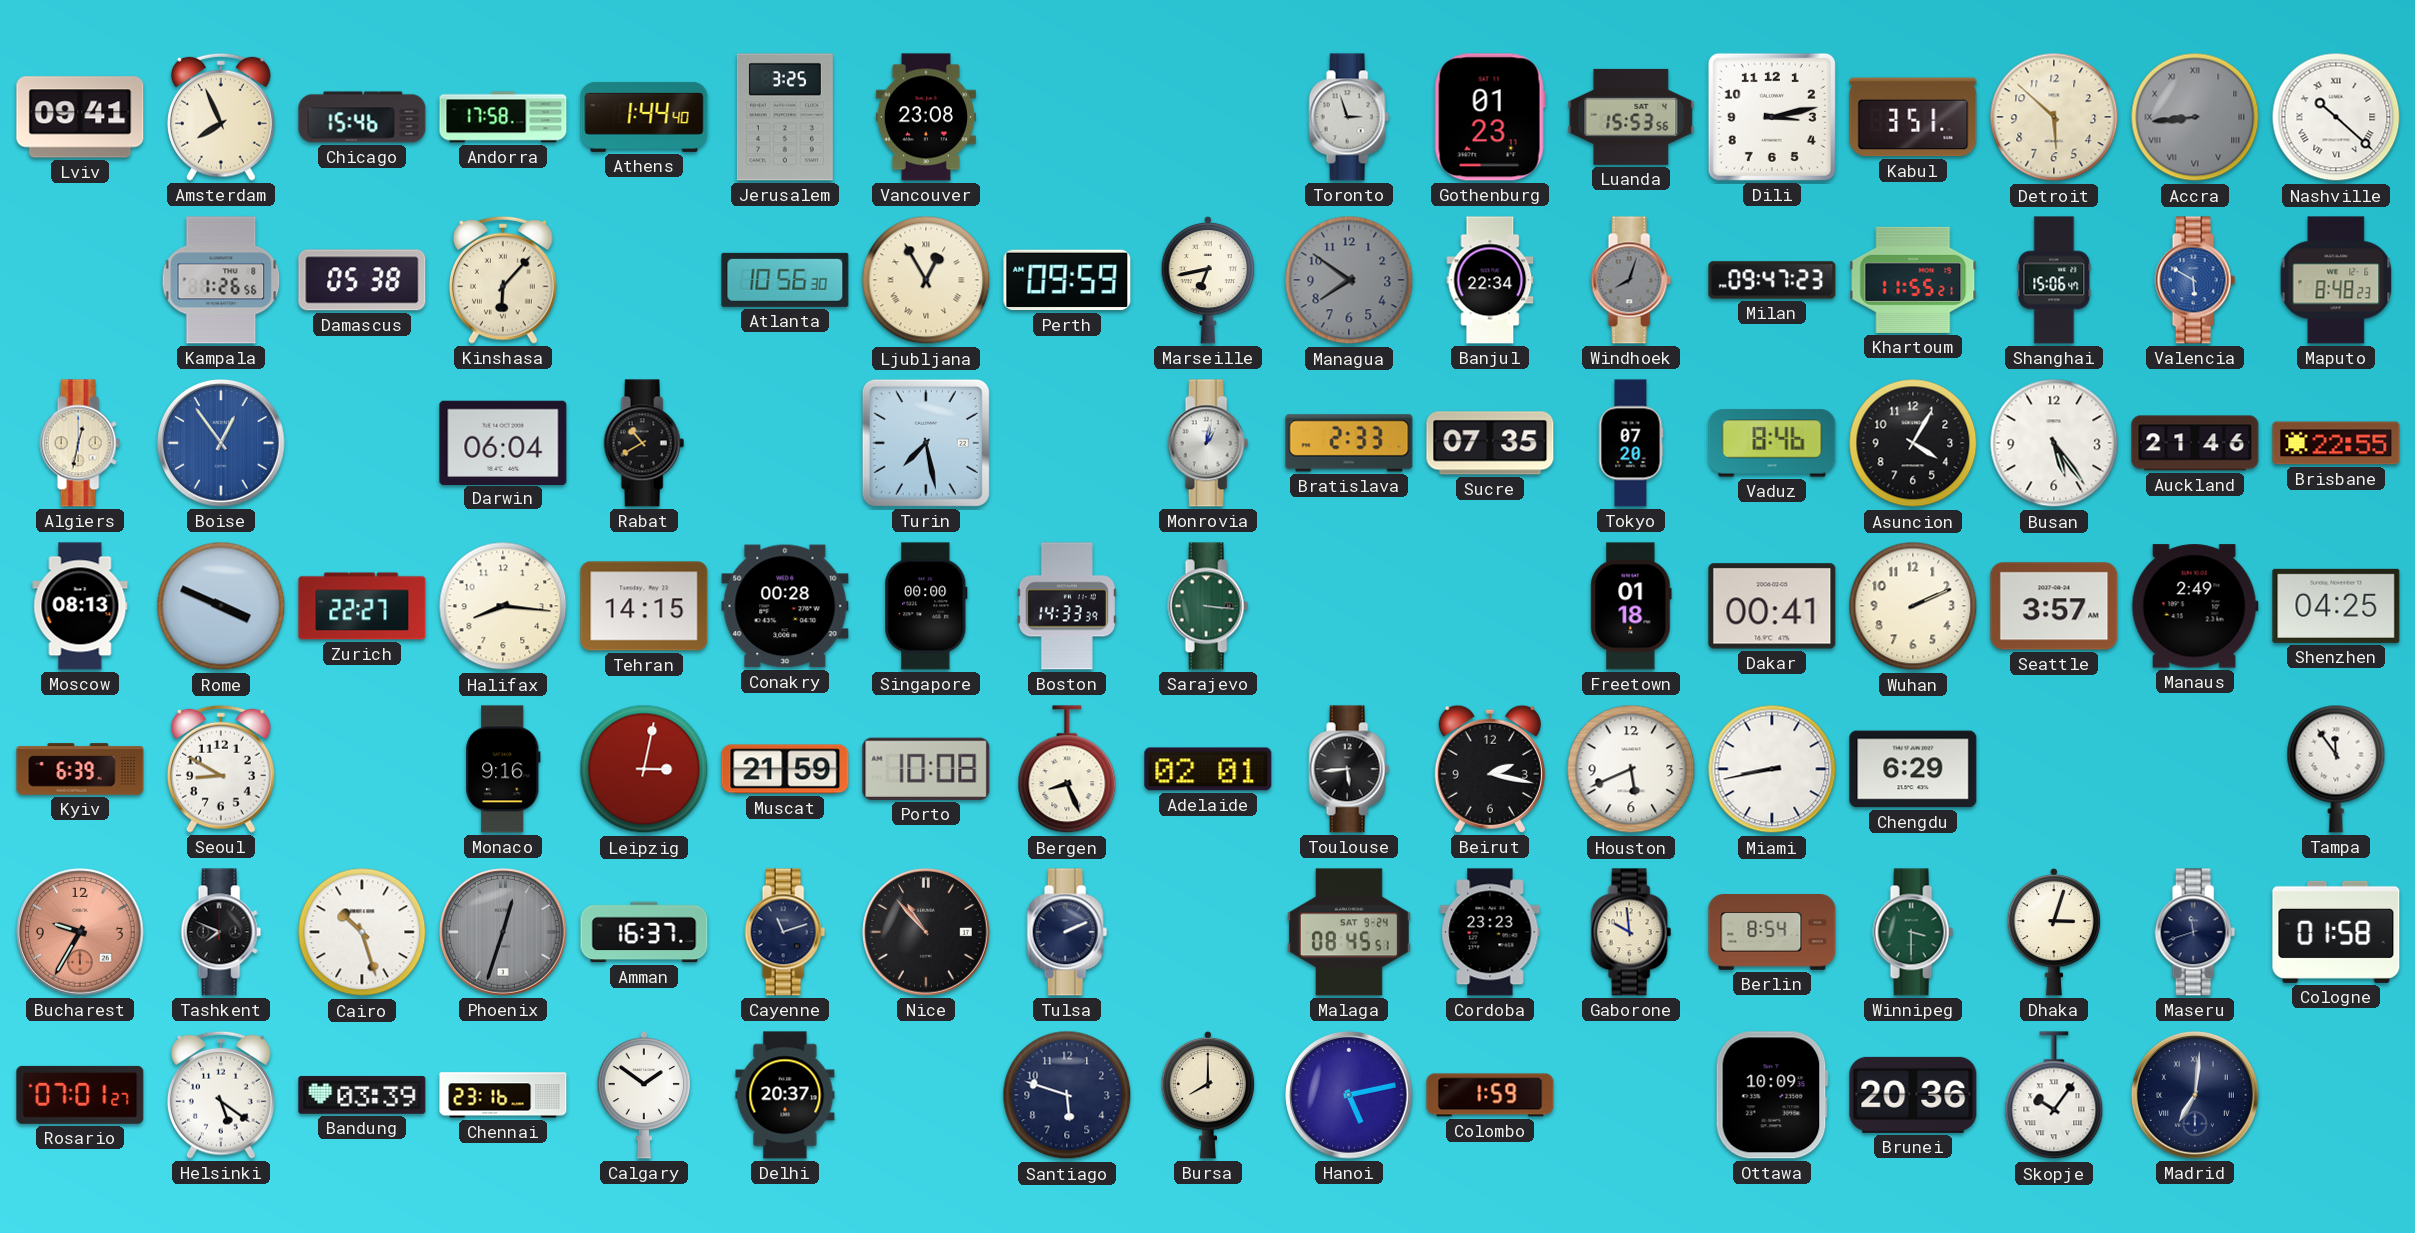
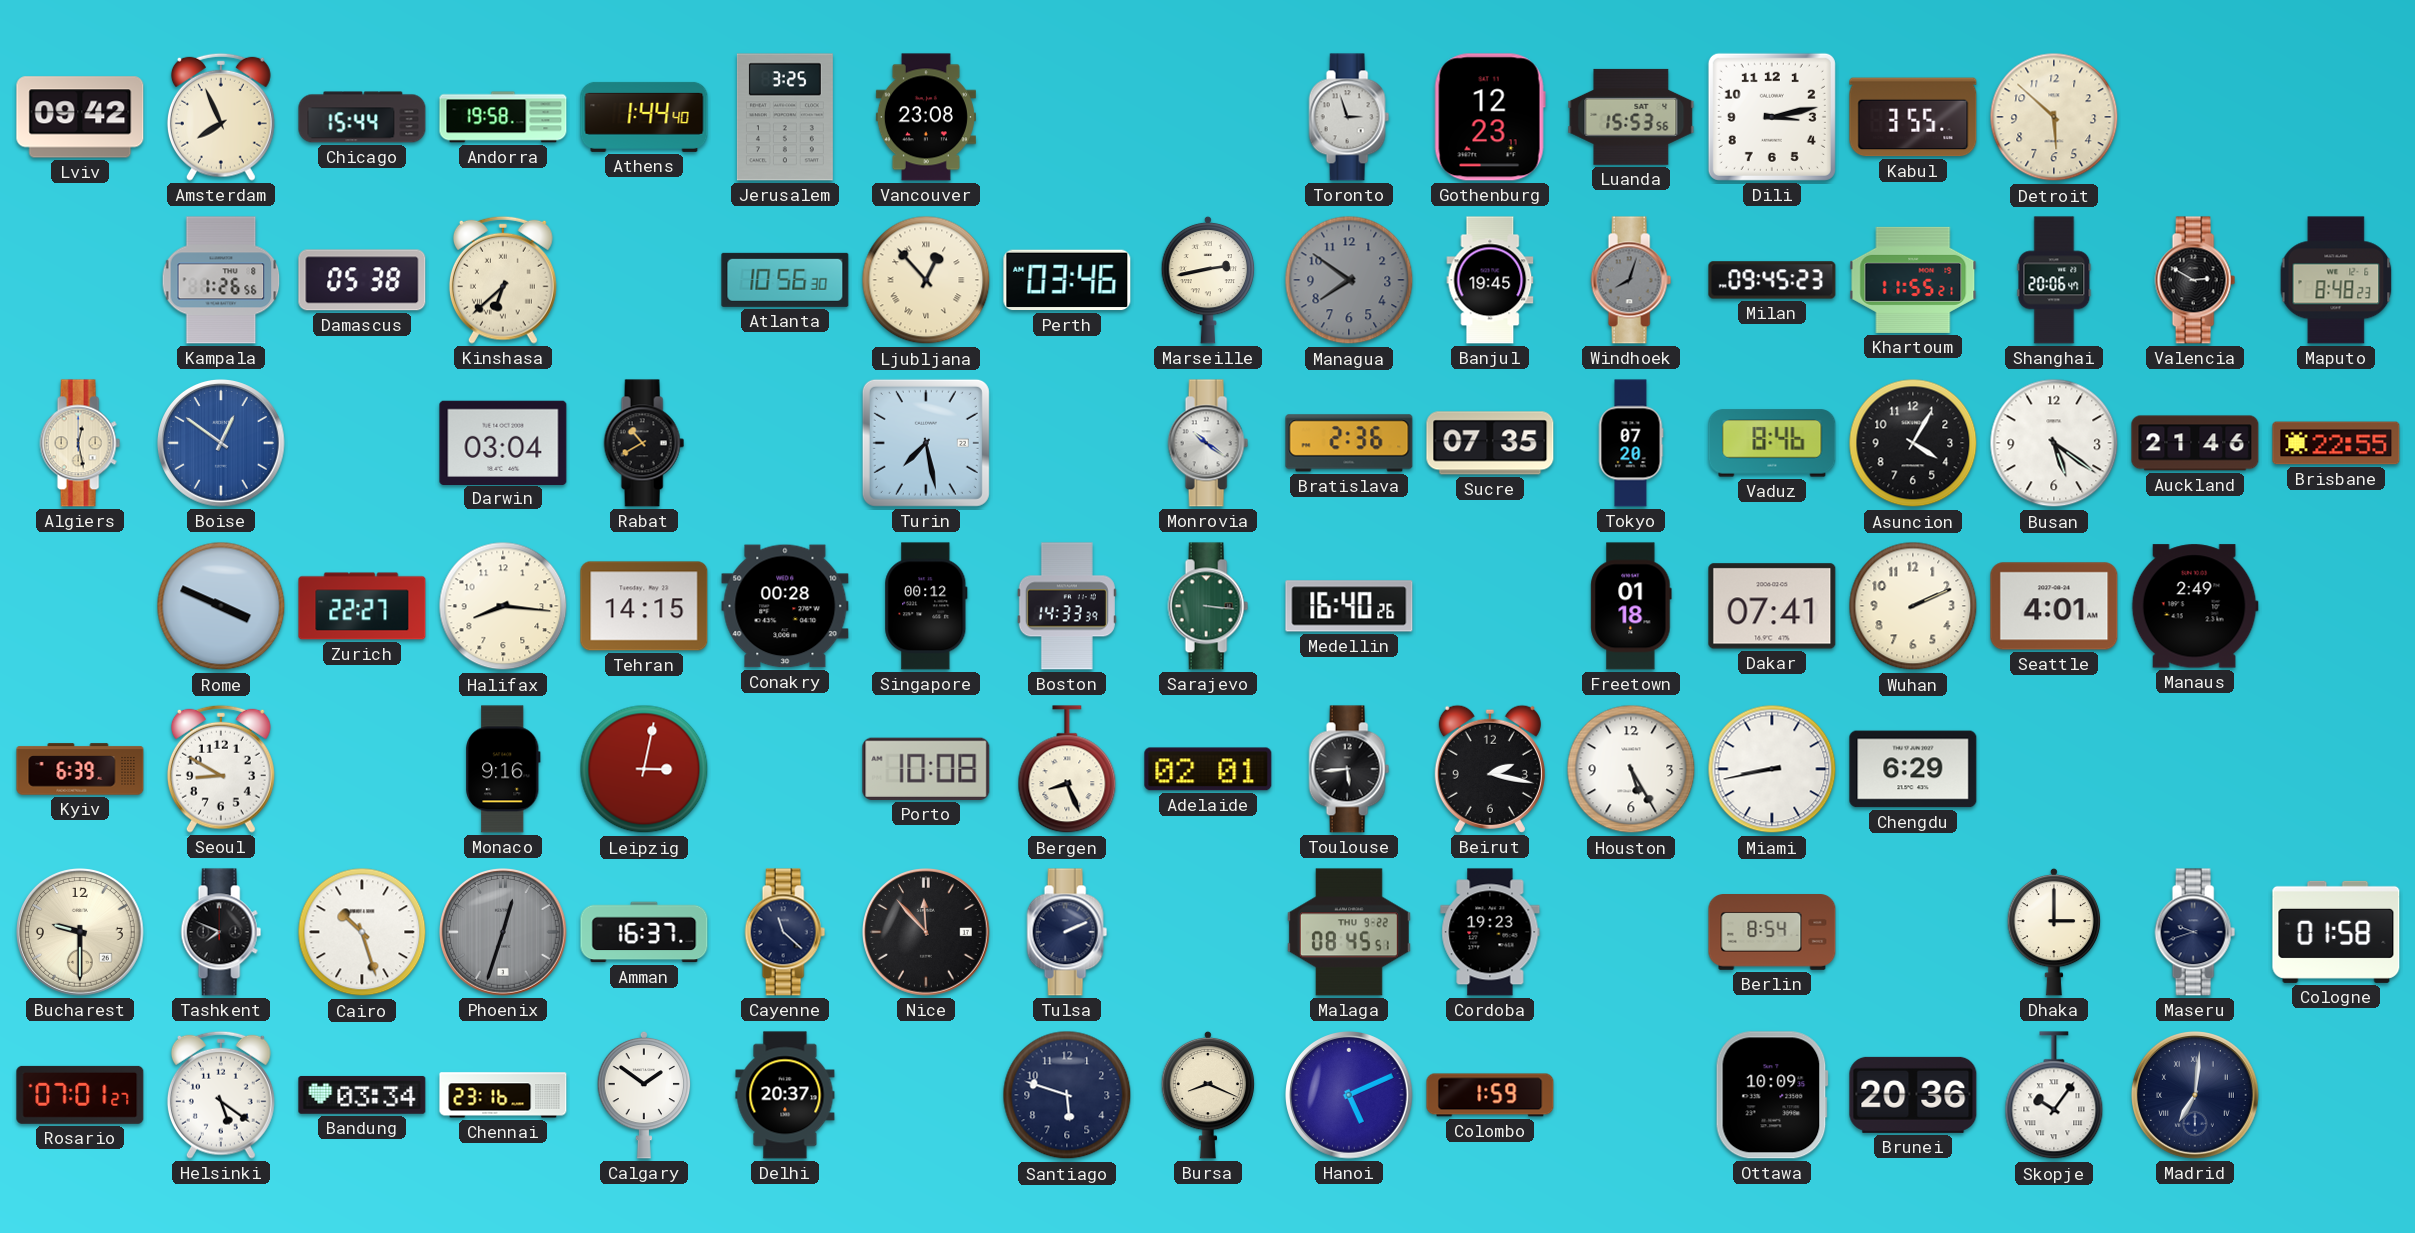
Lviv: 09:41 -> 09:42
Chicago: 15:46 -> 15:44
Andorra: 17:58 -> 19:58
Gothenburg: 01:23 -> 12:23
Kabul: 3:51 -> 3:55
Accra: 8:44 -> none
Nashville: 10:22 -> none
Kinshasa: 6:07 -> 6:38
Ljubljana: 12:55 -> 12:53
Perth: 09:59 -> 03:46
Marseille: 6:43 -> 2:43
Banjul: 22:34 -> 19:45
Milan: 09:47 -> 09:45
Shanghai: 15:06 -> 20:06
Valencia: 5:50 -> 2:50
Valencia dial: blue -> black
Algiers: 12:32 -> 12:28
Boise: 12:54 -> 12:51
Darwin: 06:04 -> 03:04
Monrovia: 1:02 -> 10:21
Bratislava: 2:33 -> 2:36
Busan: 5:24 -> 5:21
Moscow: 08:13 -> none
Singapore: 00:00 -> 00:12
Medellin: none -> 16:40
Dakar: 00:41 -> 07:41
Seattle: 3:57 -> 4:01
Shenzhen: 04:25 -> none
Muscat: 21:59 -> none
Houston: 5:41 -> 5:25
Tampa: 11:54 -> none
Bucharest: 9:35 -> 9:30
Bucharest dial: salmon -> cream
Cayenne: 11:12 -> 11:22
Nice: 10:53 -> 11:53
Malaga date: SAT 9-24 -> THU 9-22
Cordoba: 23:23 -> 19:23
Gaborone: 9:59 -> none
Winnipeg: 3:30 -> none
Dhaka: 3:03 -> 3:00
Maseru: 11:42 -> 9:42
Bandung: 03:39 -> 03:34
Bursa: 8:00 -> 8:19
Hanoi: 5:13 -> 5:11
